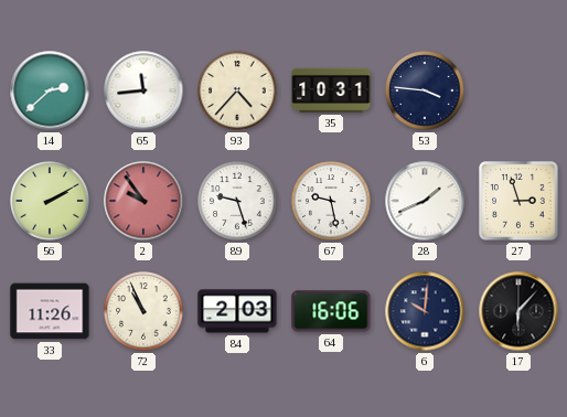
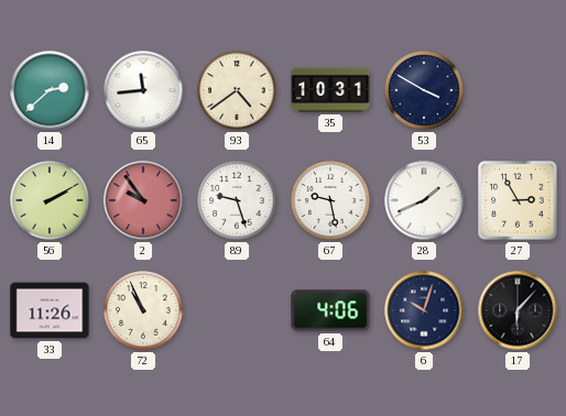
93: 4:37 -> 4:39
53: 3:46 -> 3:50
27: 2:57 -> 2:55
84: 2:03 -> none
64: 16:06 -> 4:06
6: 10:01 -> 10:03
